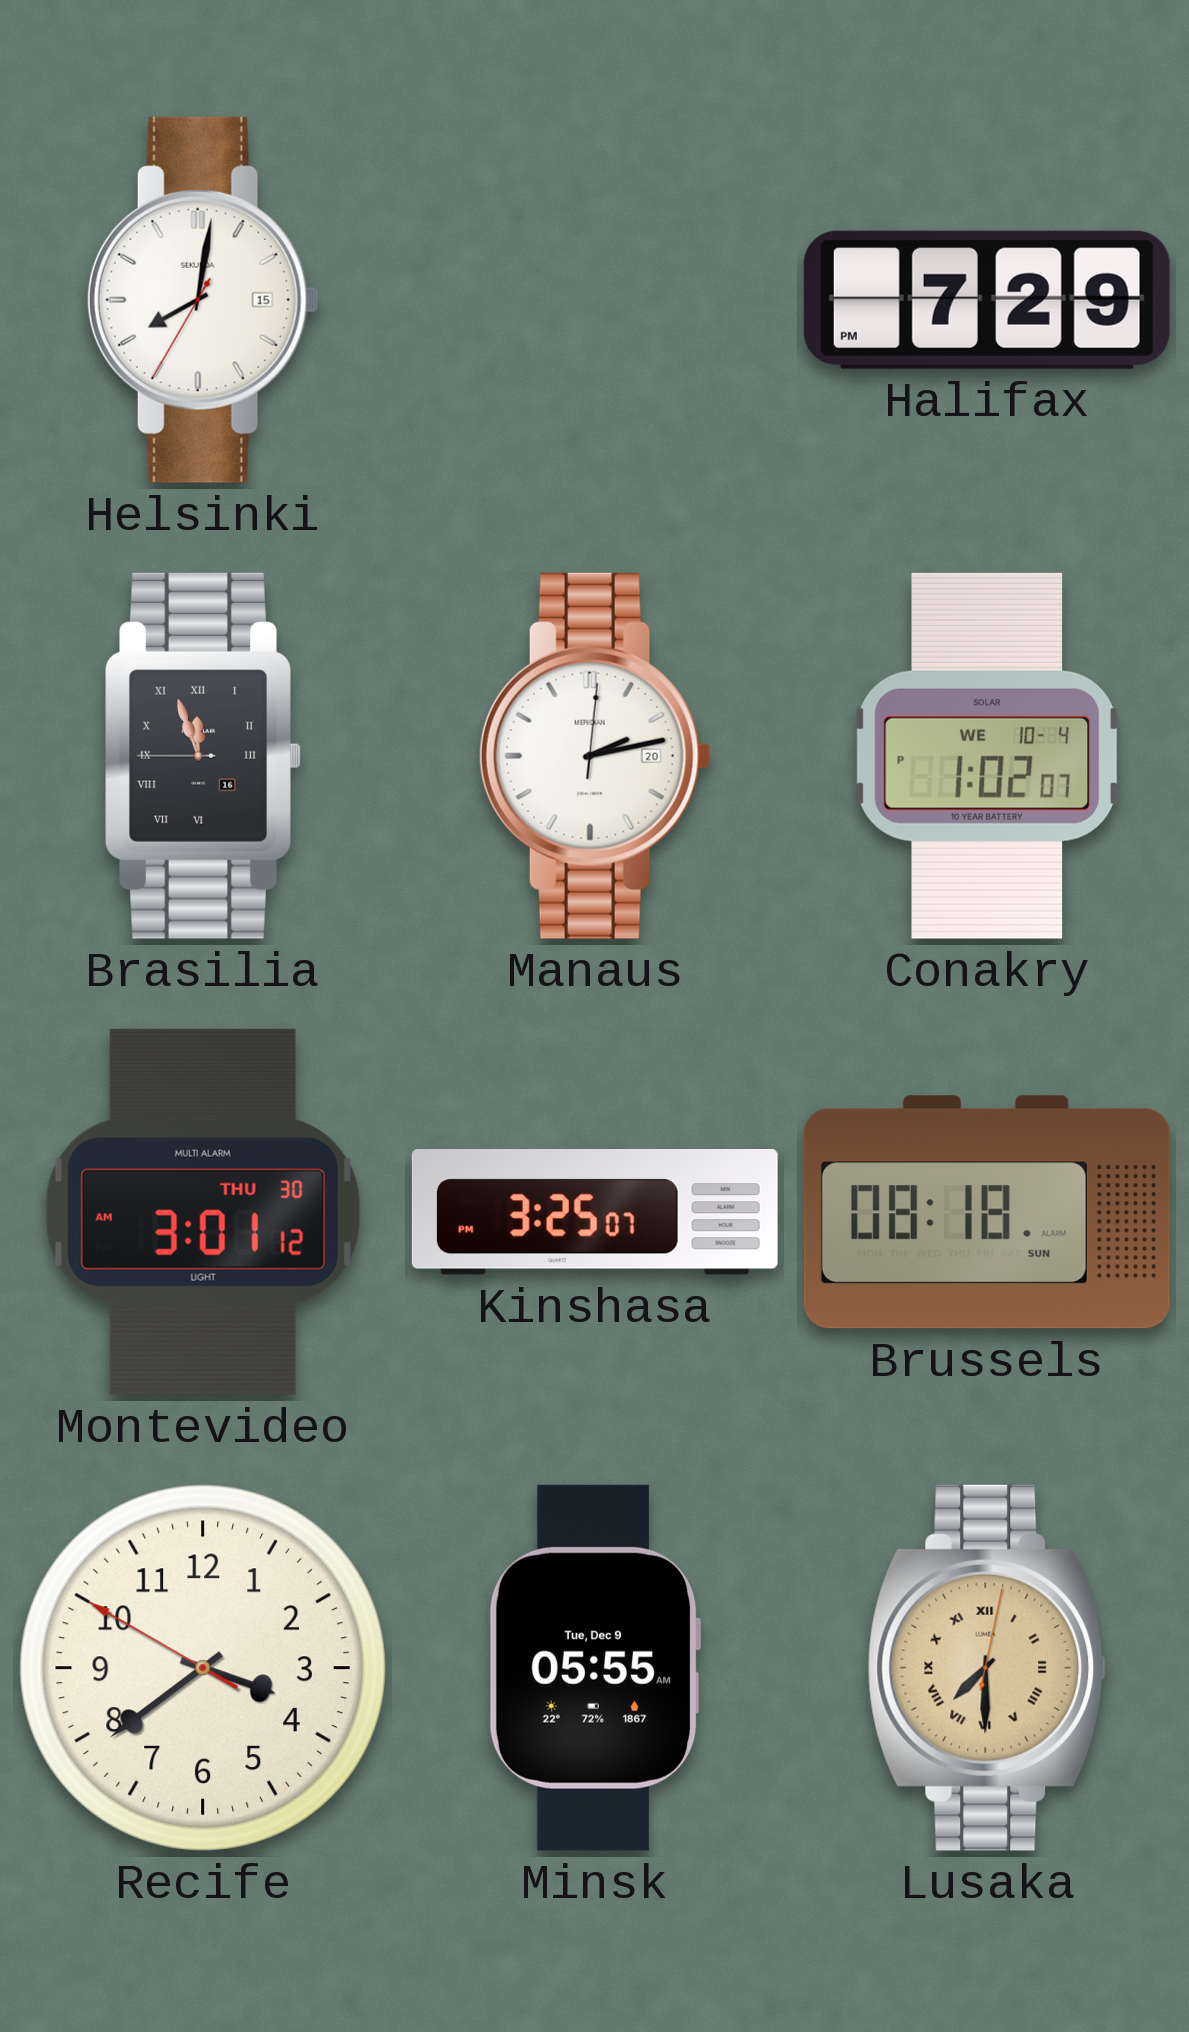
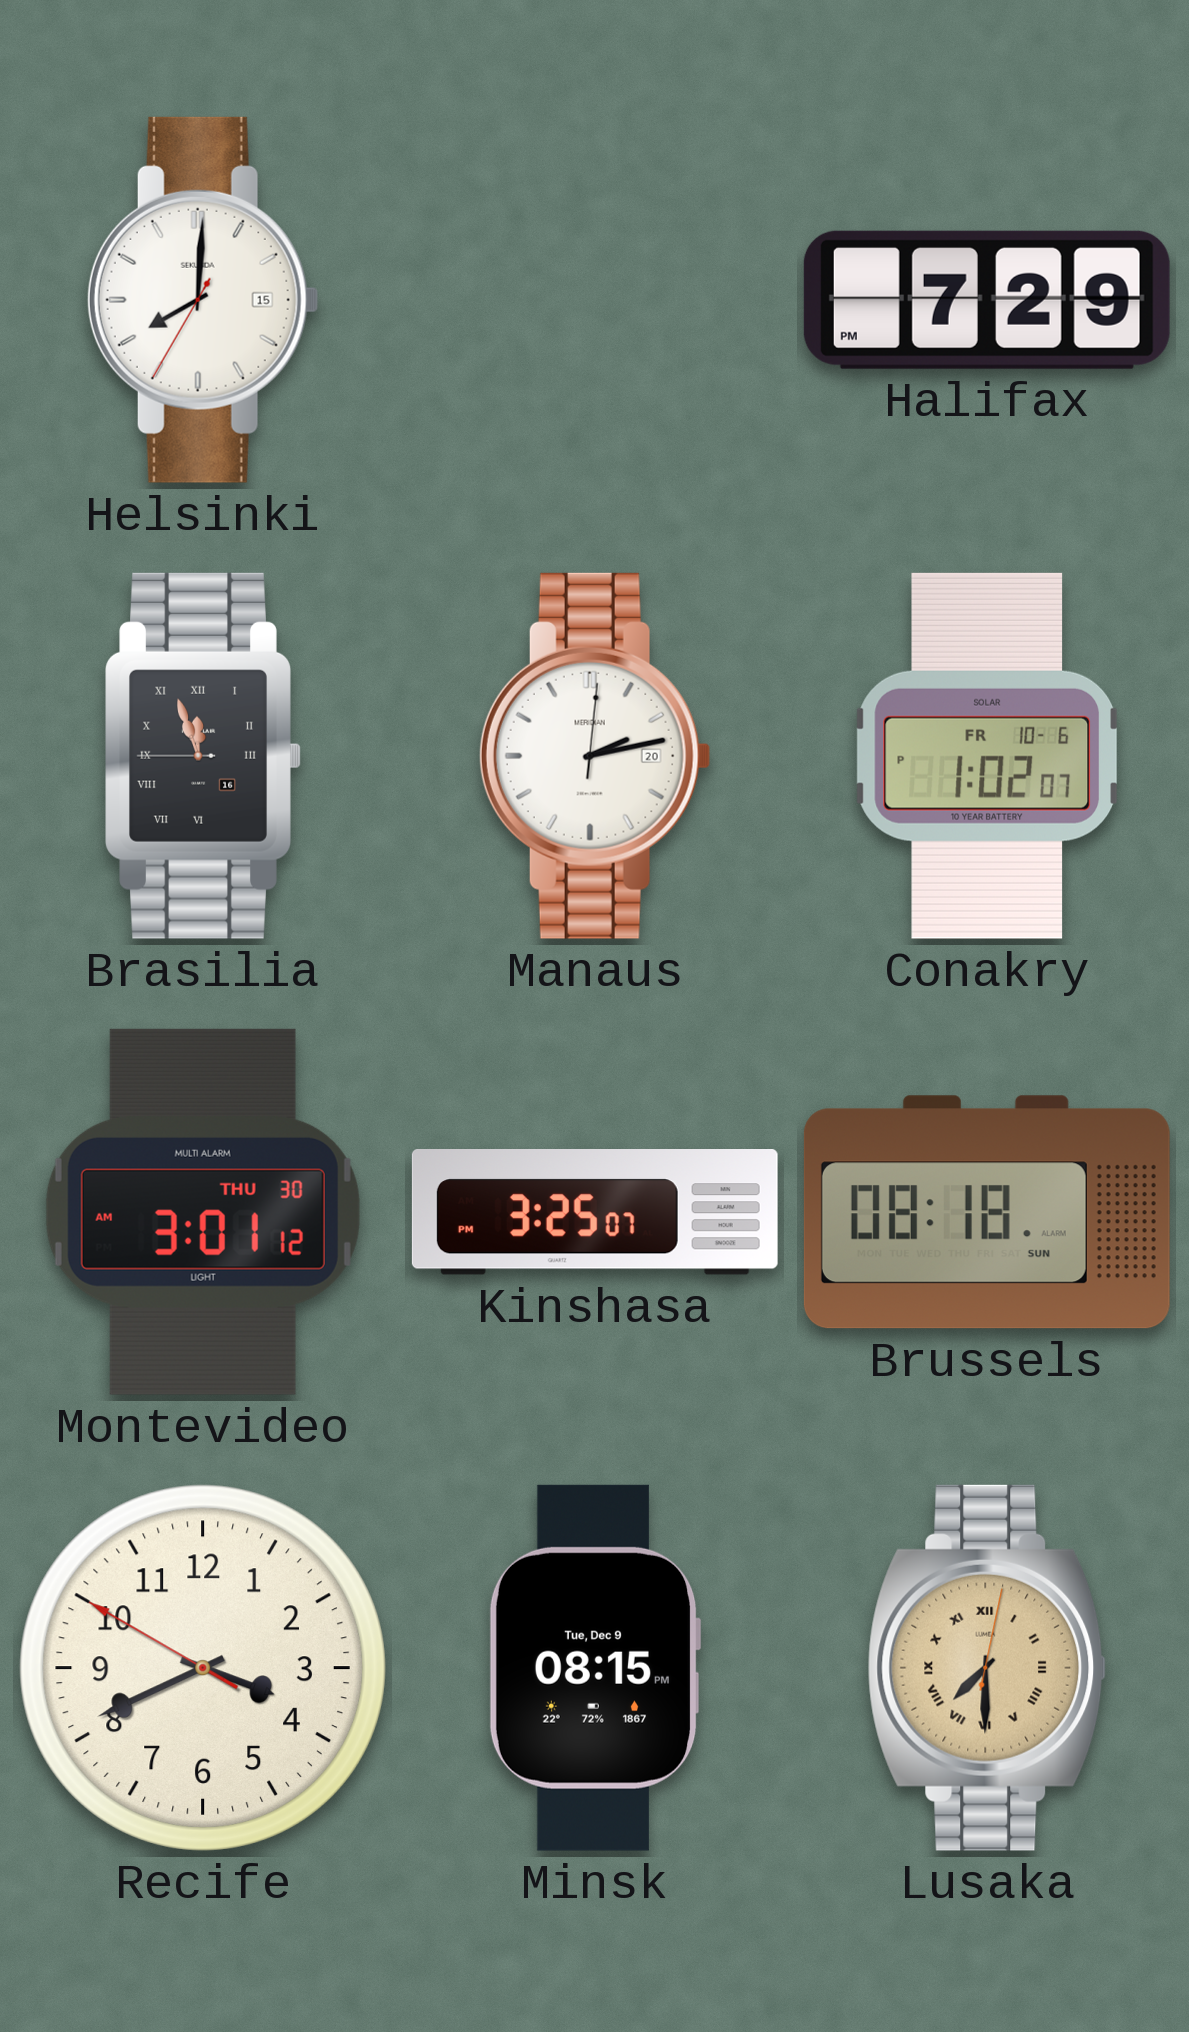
Helsinki: 8:01 -> 8:00
Conakry date: WE 10-4 -> FR 10-6
Recife: 3:38 -> 3:40
Minsk: 05:55 -> 08:15
